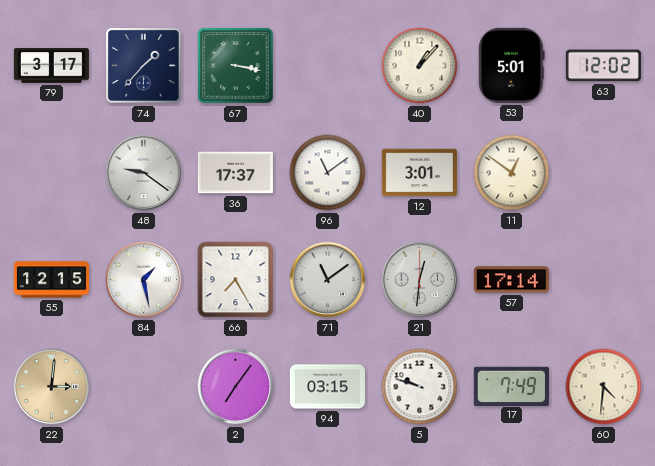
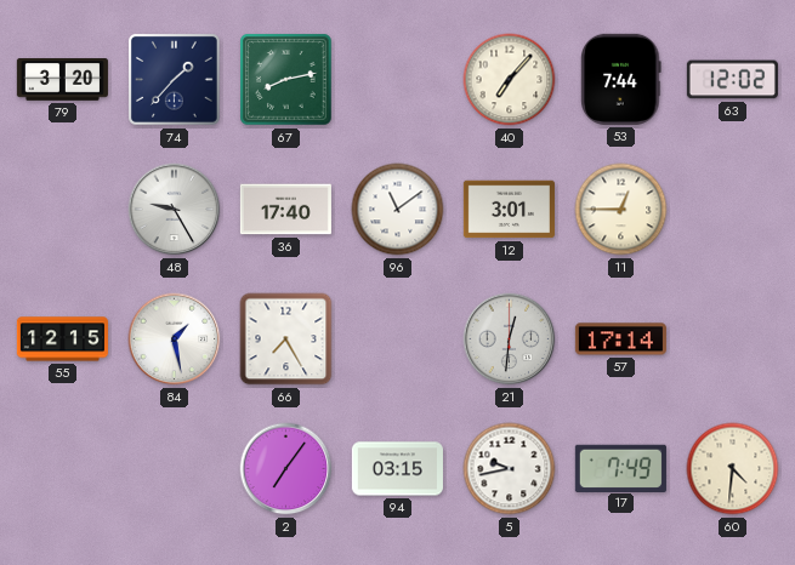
79: 3:17 -> 3:20
67: 3:17 -> 8:13
40: 1:07 -> 7:07
53: 5:01 -> 7:44
48: 9:21 -> 9:25
36: 17:37 -> 17:40
11: 12:51 -> 12:45
71: 11:09 -> none
22: 3:01 -> none
5: 9:48 -> 9:43
